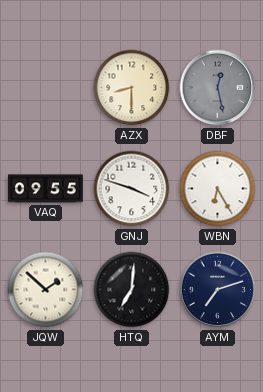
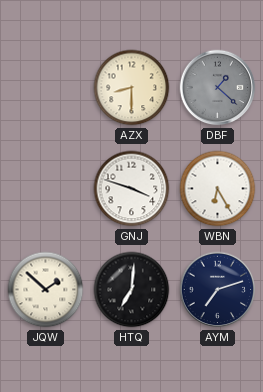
DBF: 12:28 -> 1:22
VAQ: 09:55 -> none
